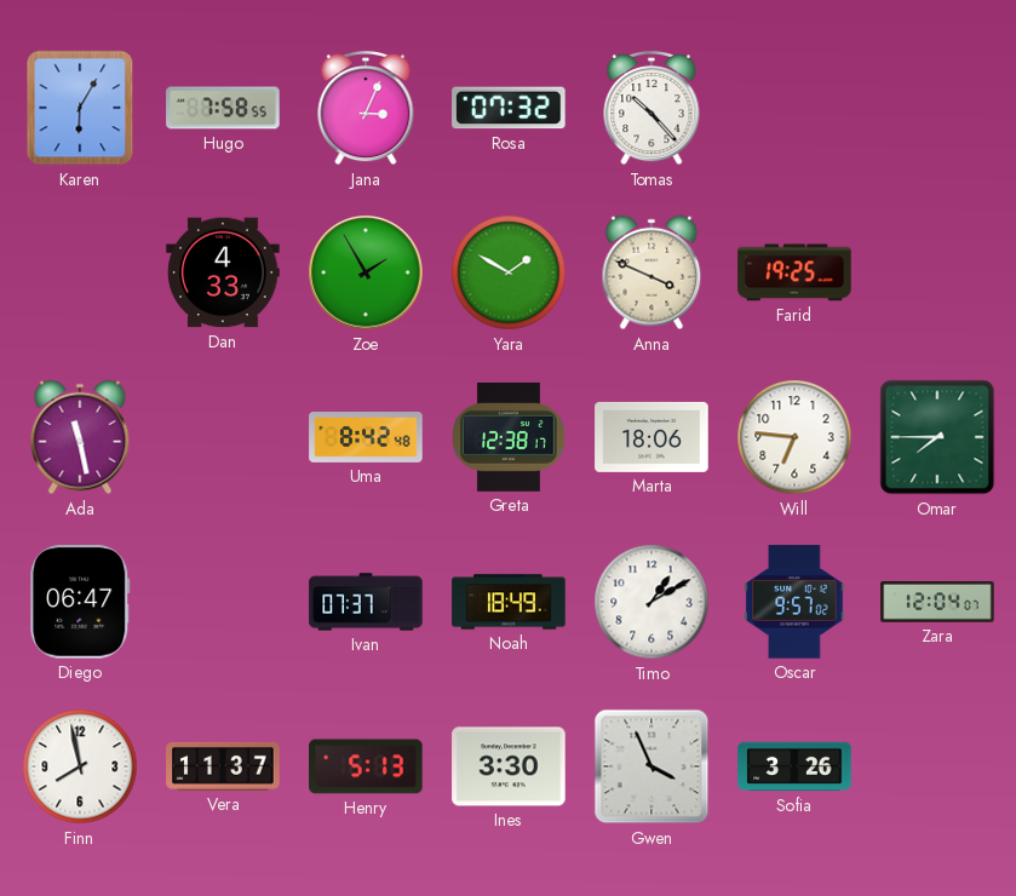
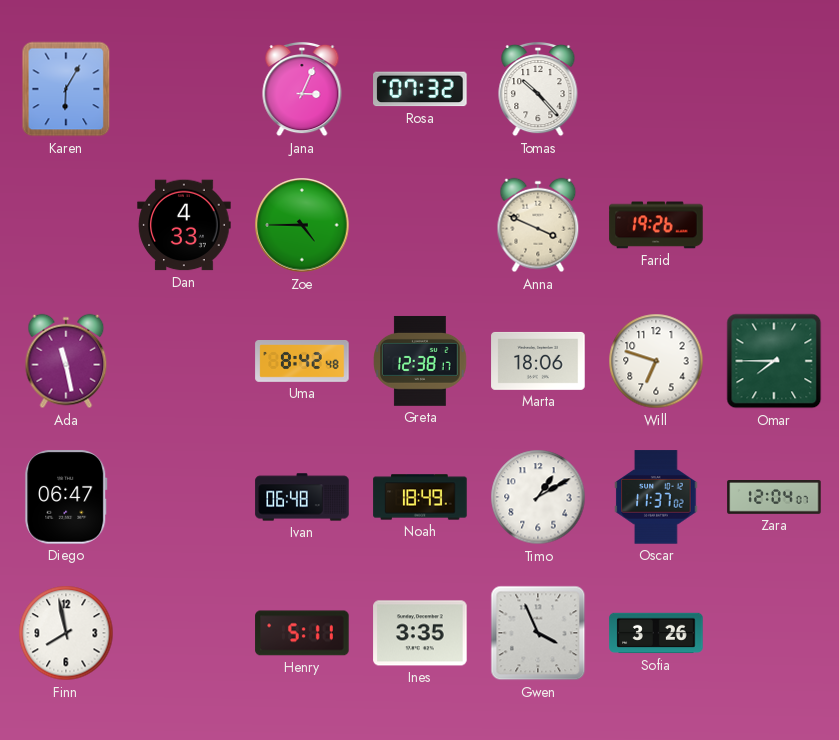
Hugo: 7:58 -> none
Zoe: 1:55 -> 4:45
Yara: 1:50 -> none
Farid: 19:25 -> 19:26
Will: 6:46 -> 6:48
Ivan: 07:37 -> 06:48
Oscar: 9:57 -> 11:37
Vera: 11:37 -> none
Henry: 5:13 -> 5:11
Ines: 3:30 -> 3:35
